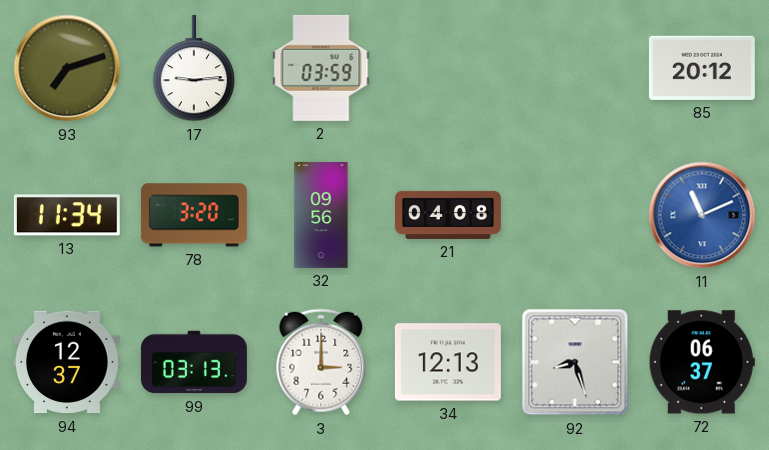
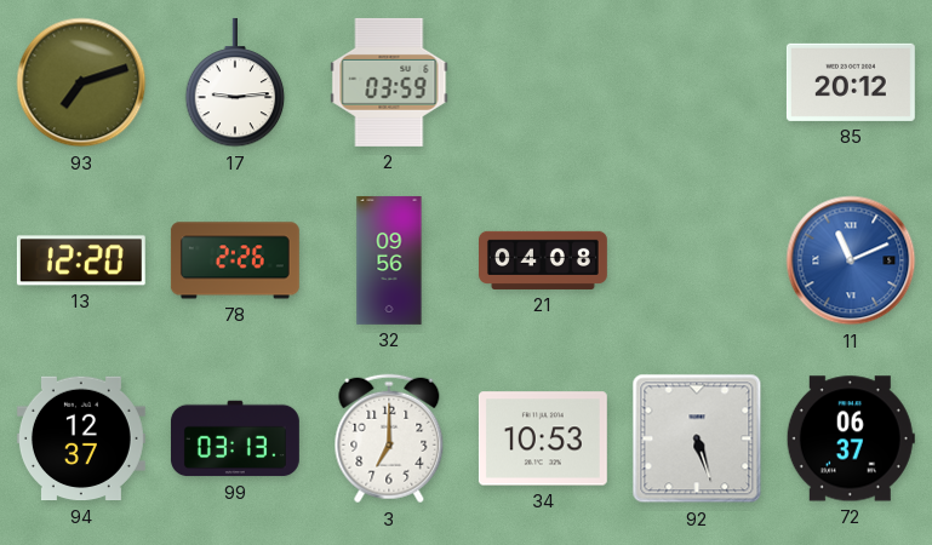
13: 11:34 -> 12:20
78: 3:20 -> 2:26
3: 3:00 -> 7:00
34: 12:13 -> 10:53
92: 8:27 -> 5:27
